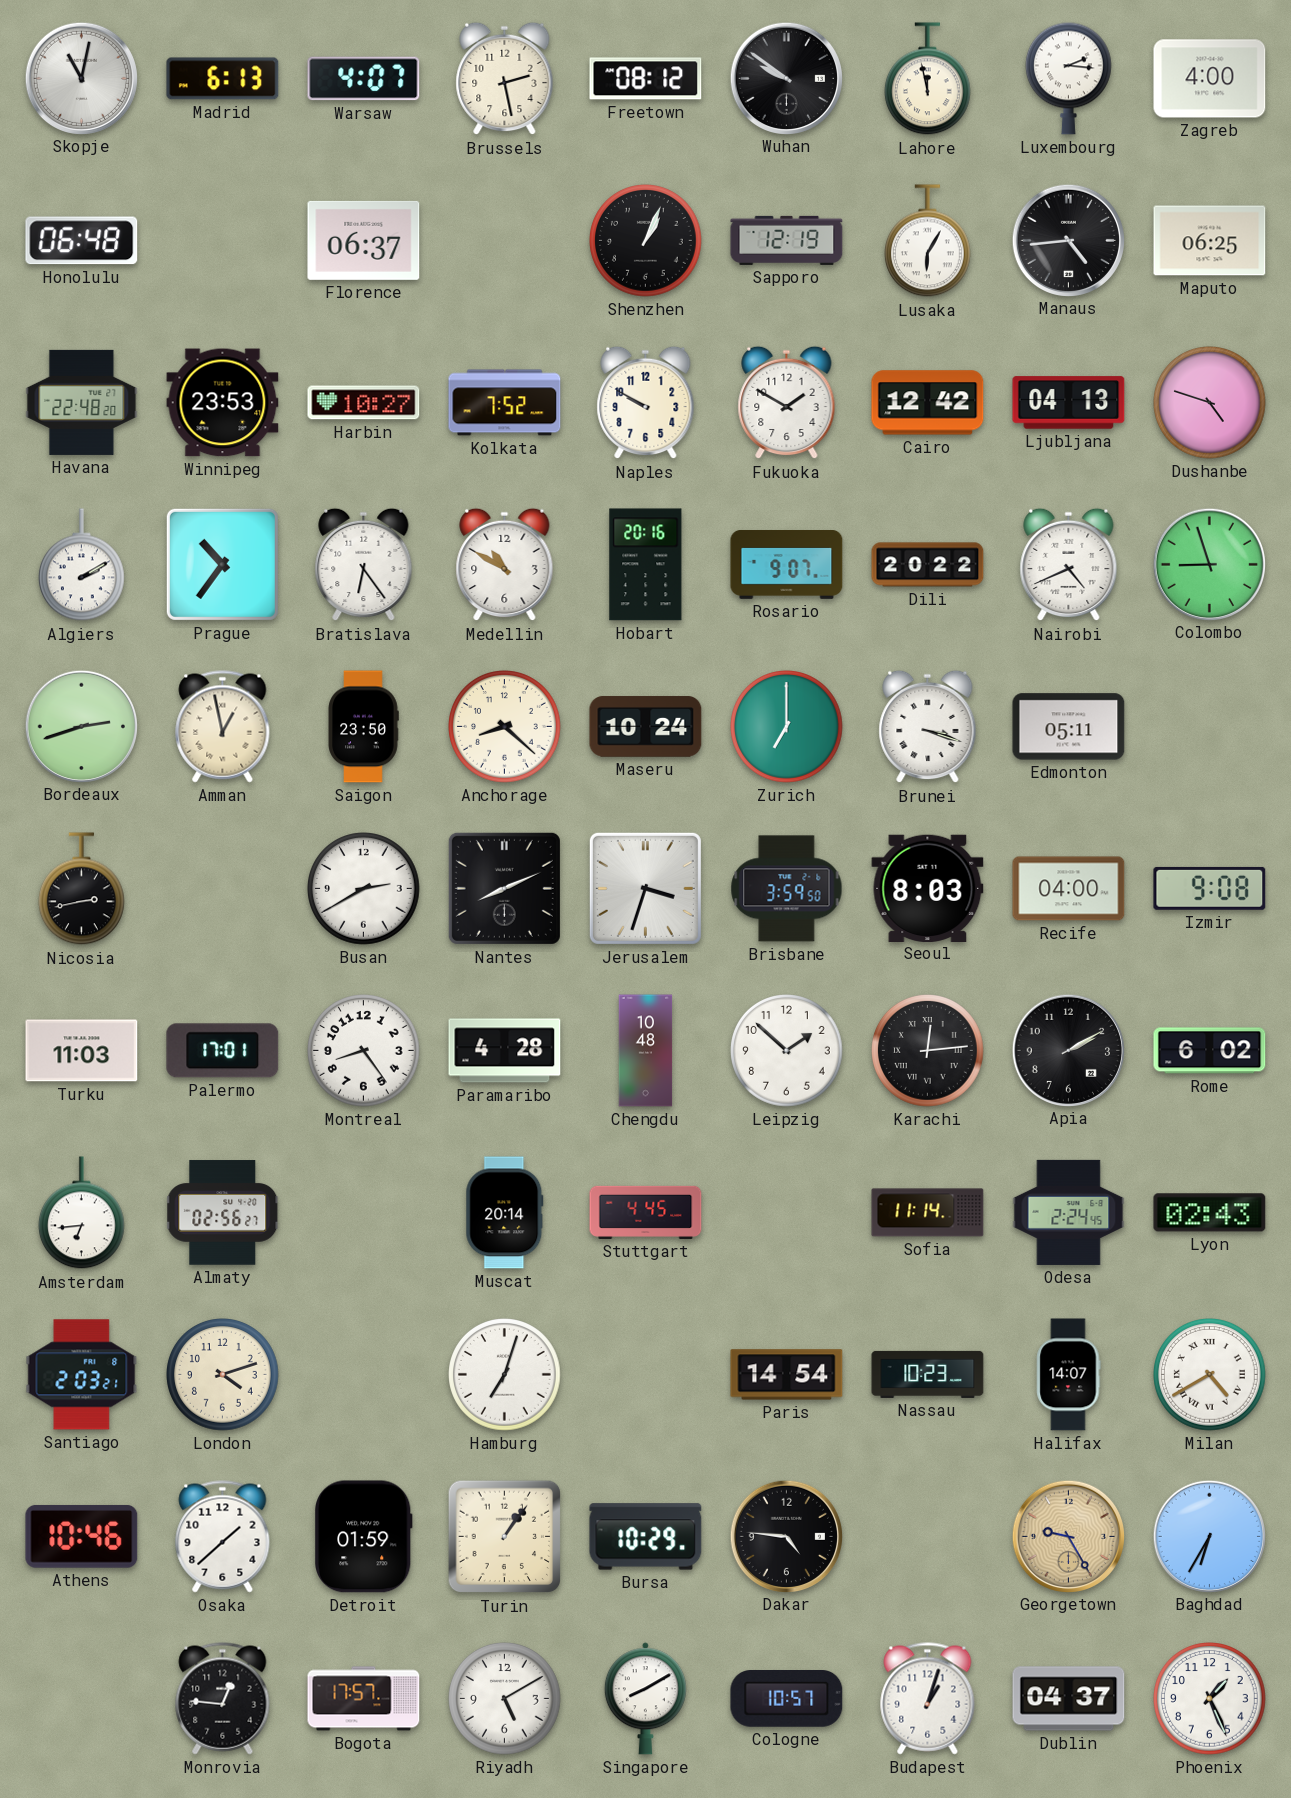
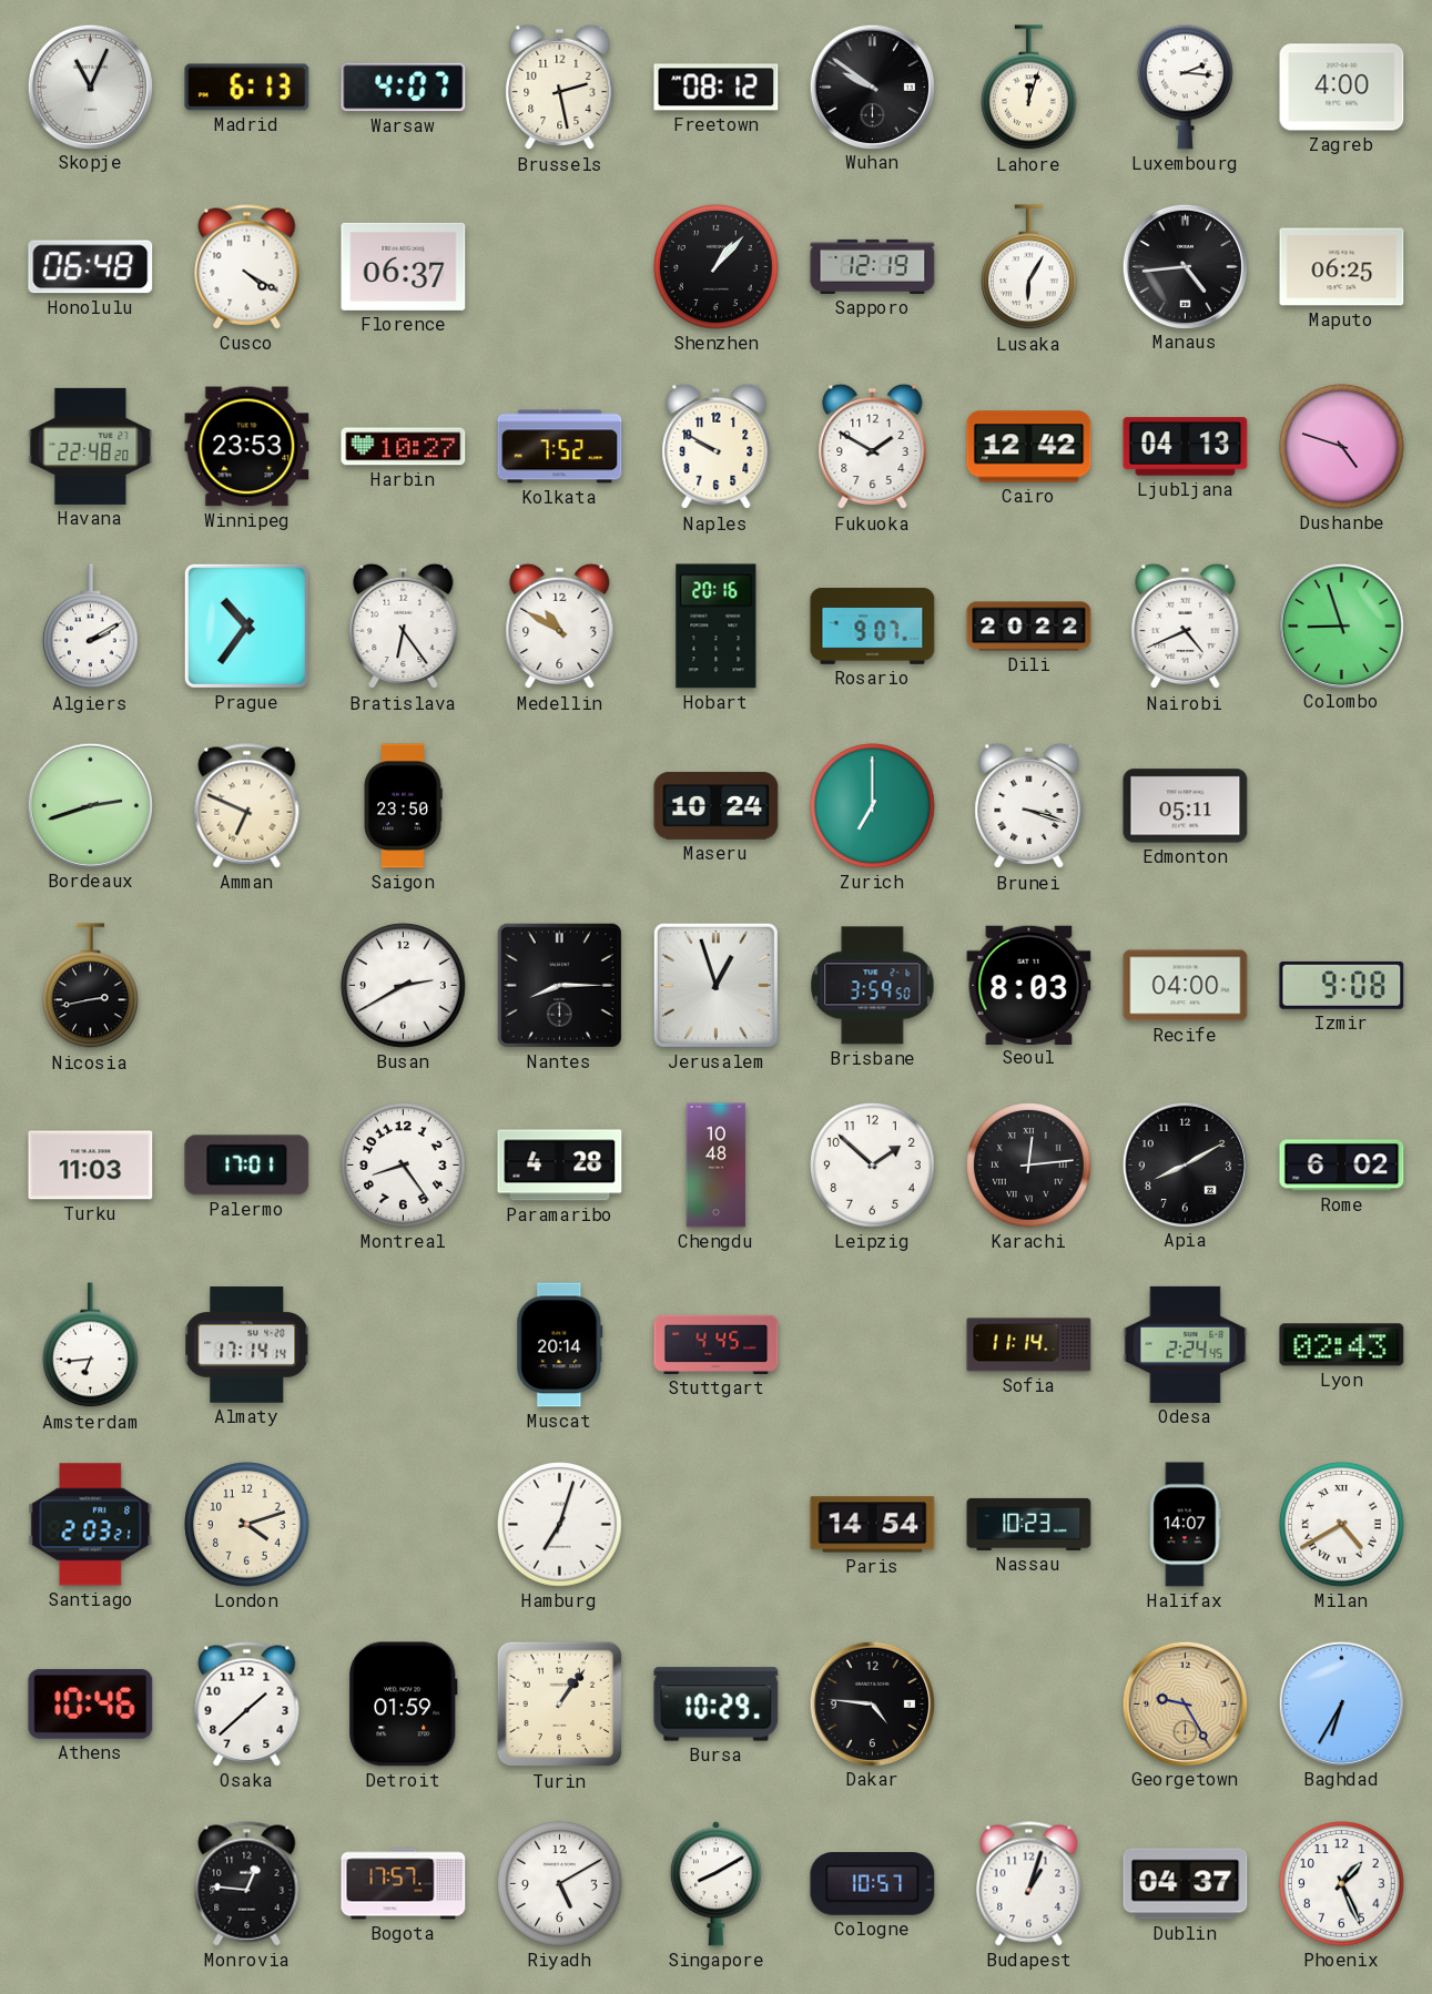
Skopje: 11:02 -> 11:04
Lahore: 11:58 -> 12:03
Cusco: none -> 4:20
Shenzhen: 1:04 -> 1:07
Amman: 12:58 -> 6:49
Anchorage: 8:22 -> none
Nantes: 8:11 -> 8:15
Jerusalem: 3:33 -> 12:57
Apia: 2:10 -> 8:10
Almaty: 02:56 -> 17:14
